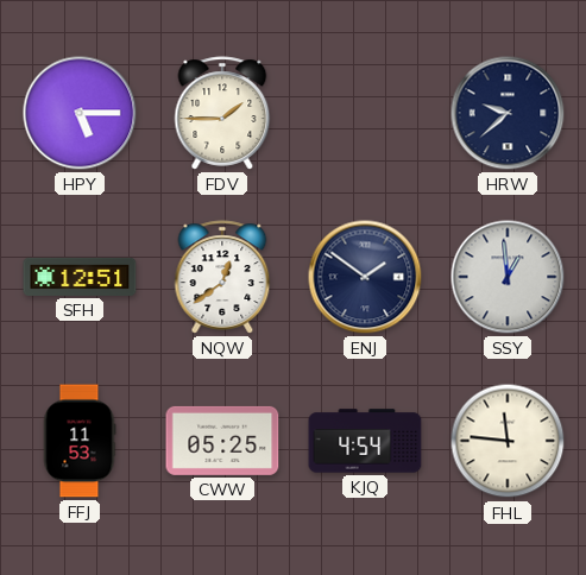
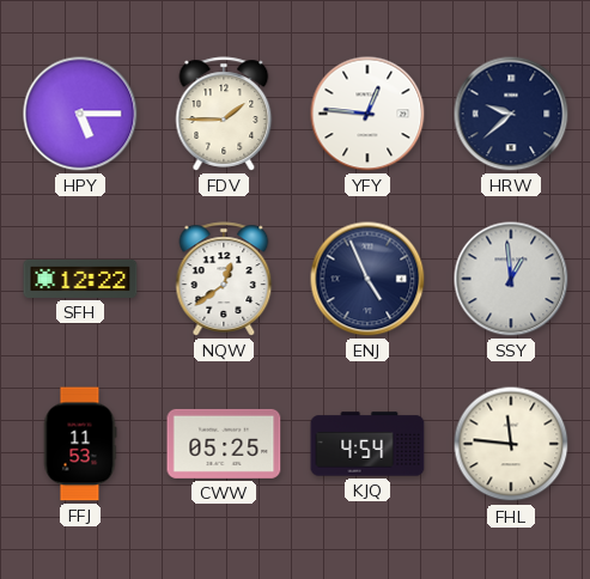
YFY: none -> 12:46
SFH: 12:51 -> 12:22
ENJ: 1:51 -> 4:56
